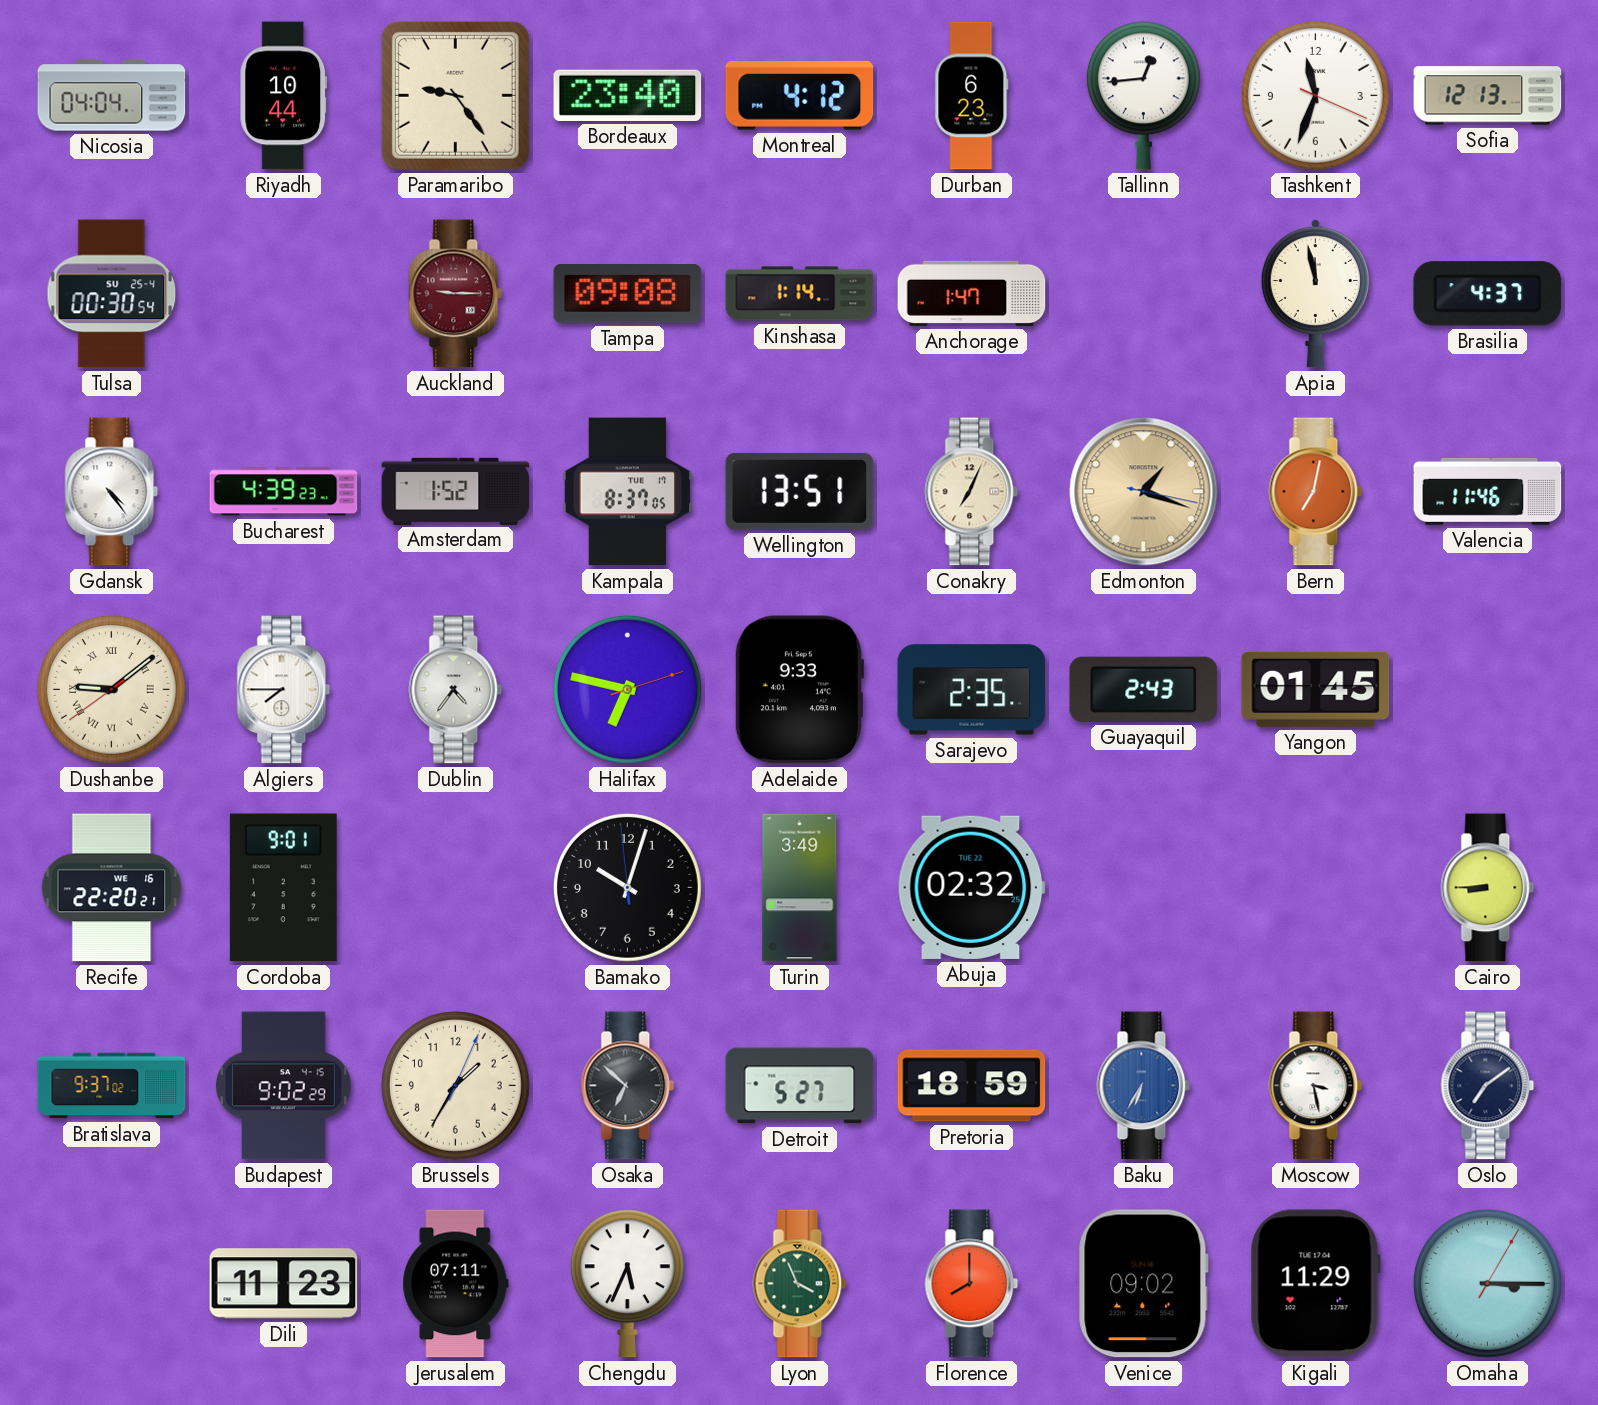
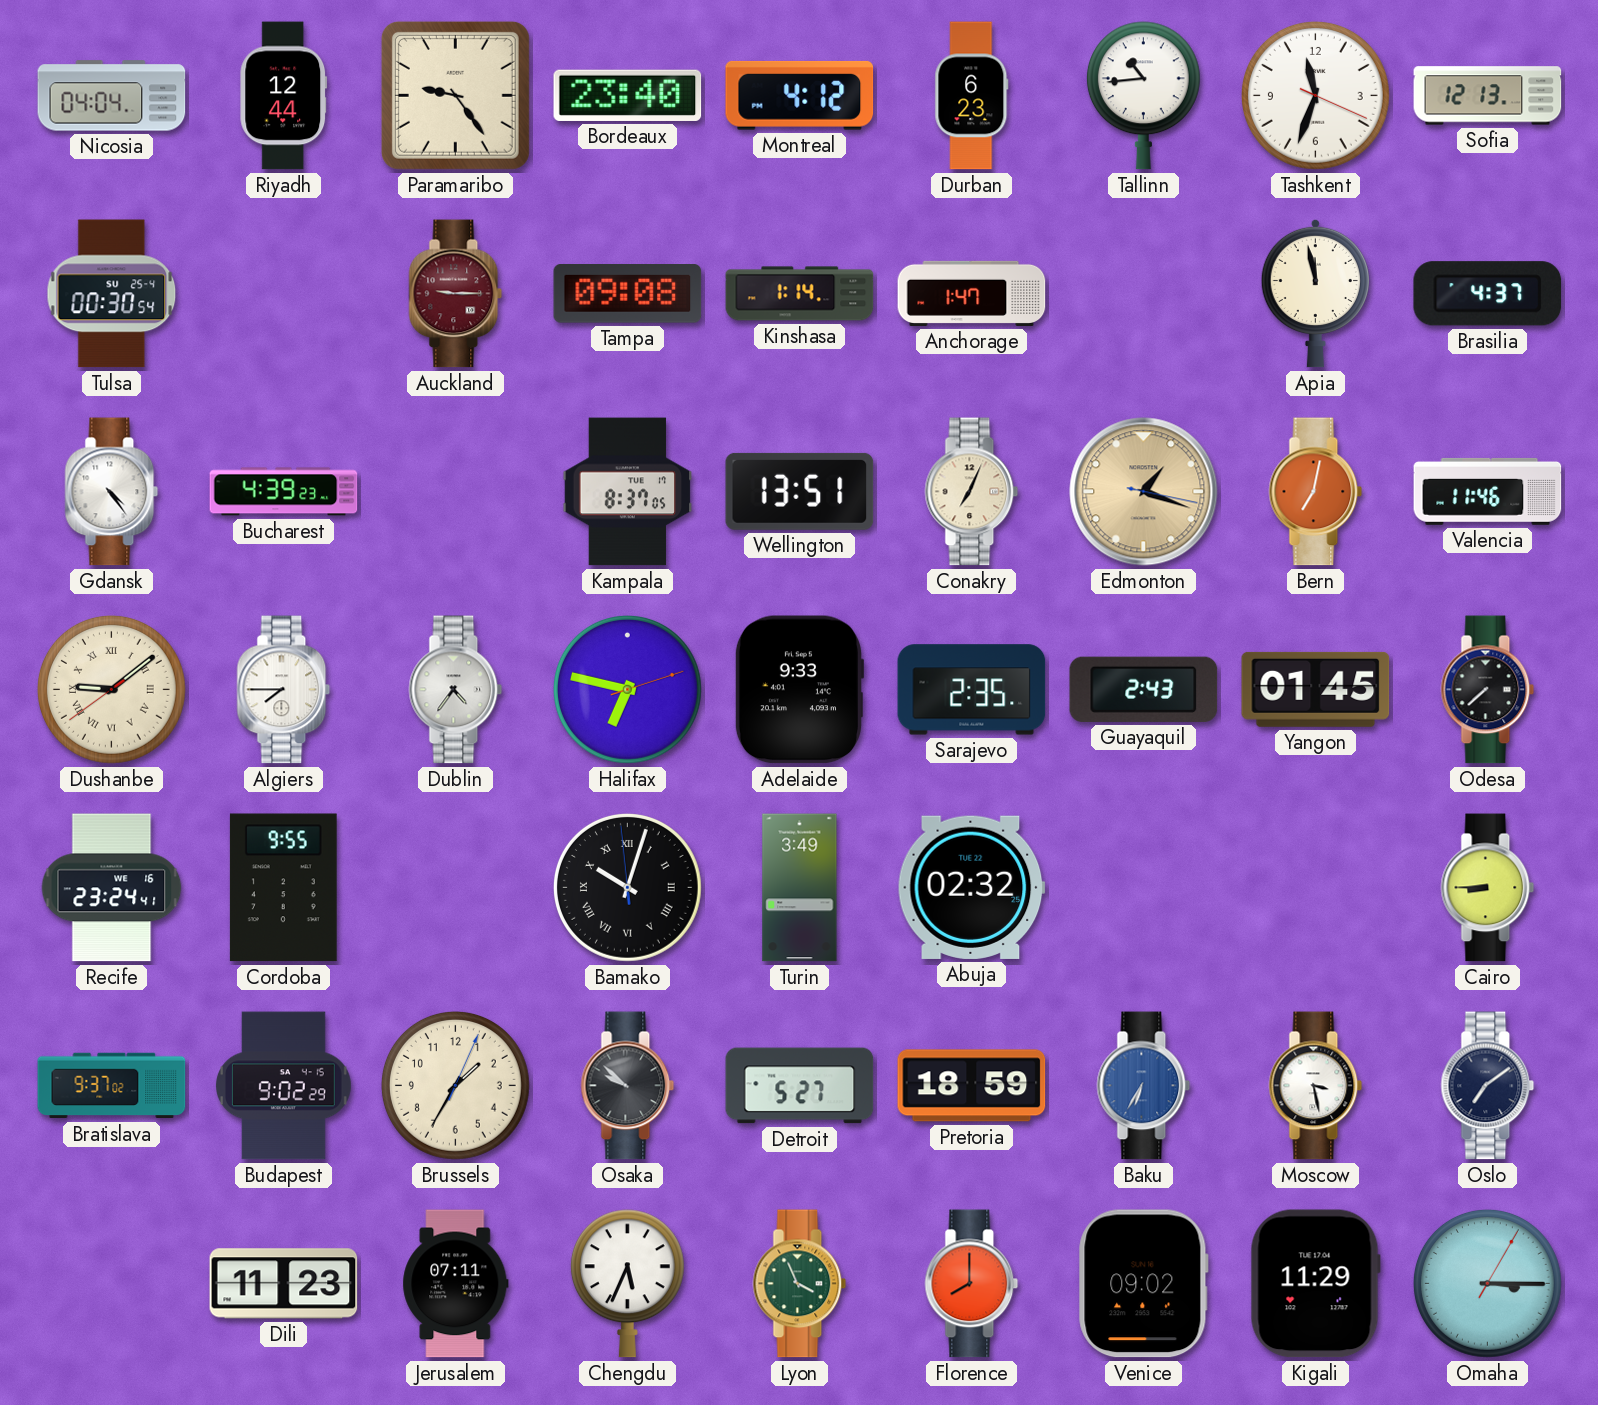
Riyadh: 10:44 -> 12:44
Tallinn: 12:44 -> 10:44
Amsterdam: 1:52 -> none
Odesa: none -> 7:38
Recife: 22:20 -> 23:24
Cordoba: 9:01 -> 9:55
Bamako numerals: Arabic -> Roman
Osaka: 6:52 -> 9:52
